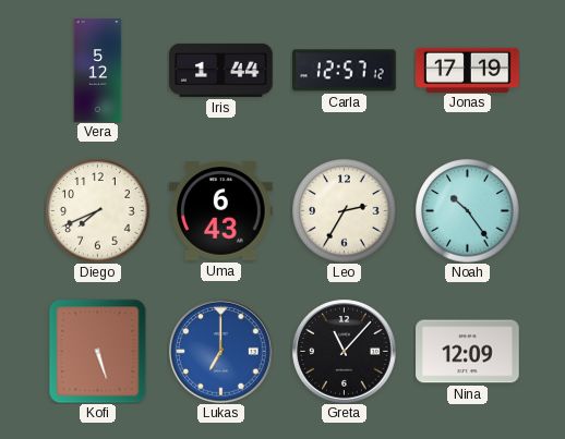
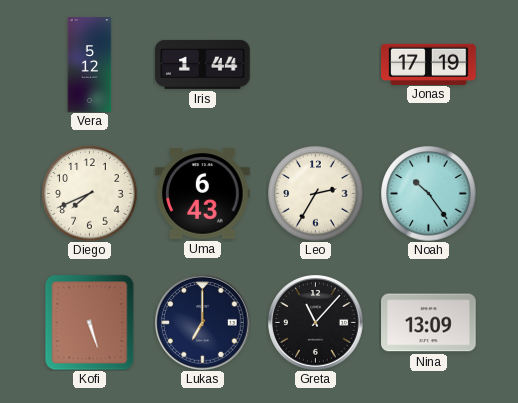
Carla: 12:57 -> none
Lukas dial: blue -> navy
Nina: 12:09 -> 13:09
